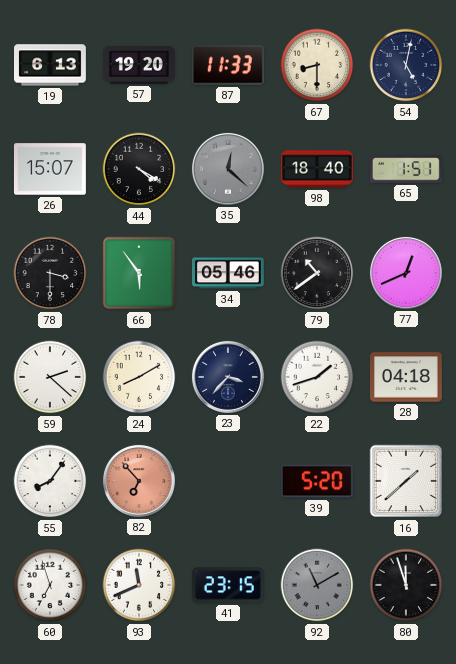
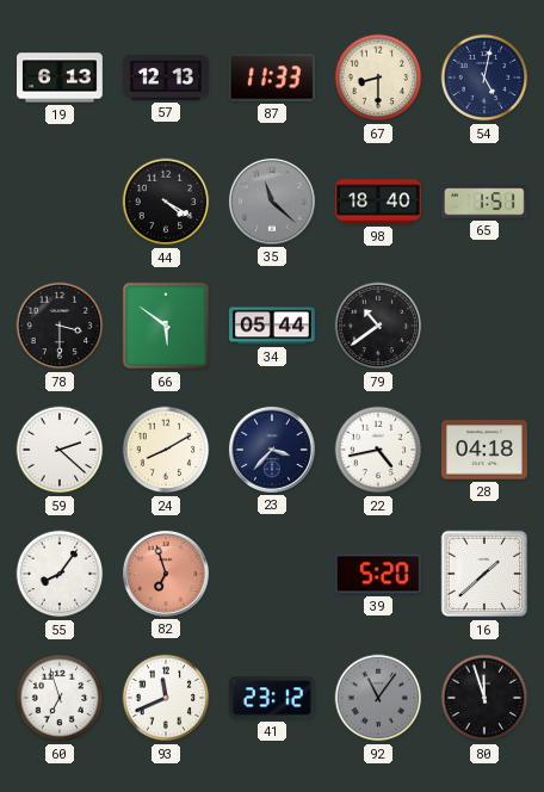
57: 19:20 -> 12:13
26: 15:07 -> none
35: 12:22 -> 11:22
66: 5:54 -> 5:51
34: 05:46 -> 05:44
77: 12:41 -> none
22: 1:42 -> 4:43
82: 6:53 -> 6:57
41: 23:15 -> 23:12
92: 11:10 -> 11:06
